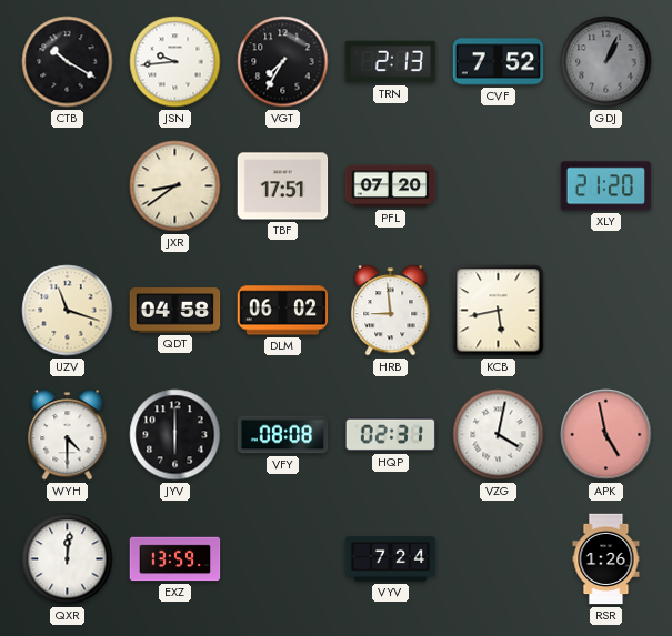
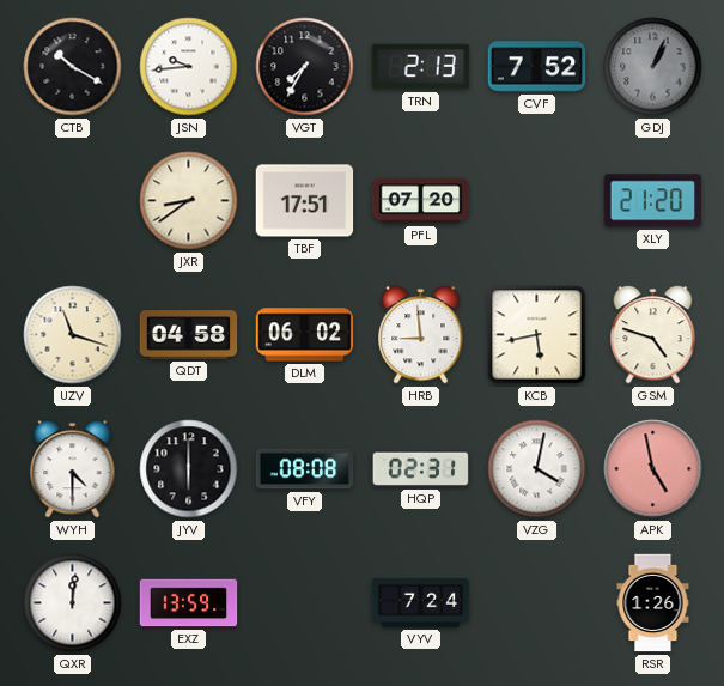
GSM: none -> 4:48
